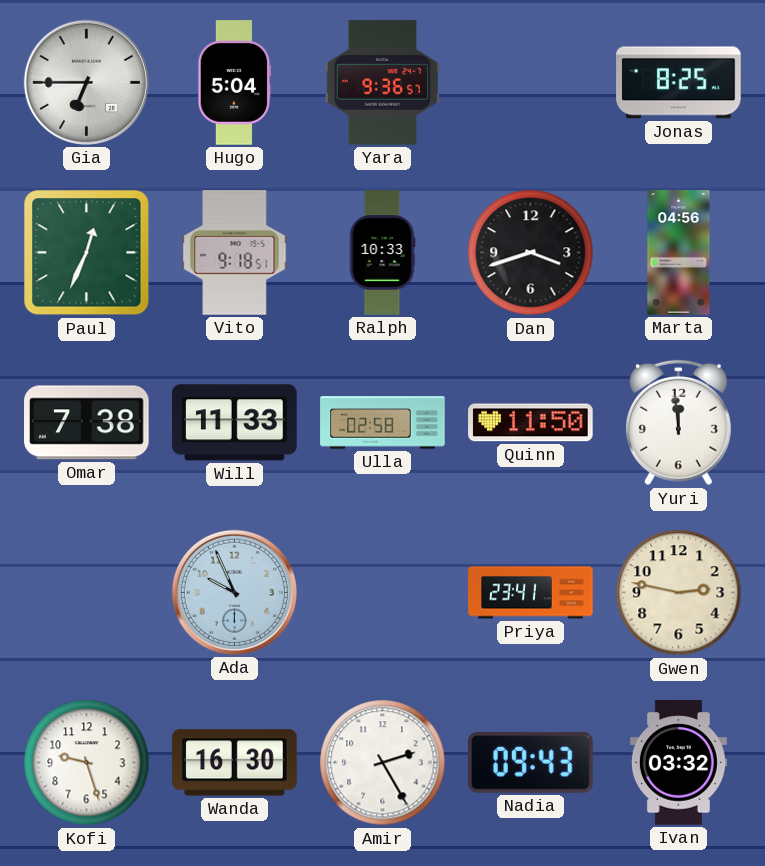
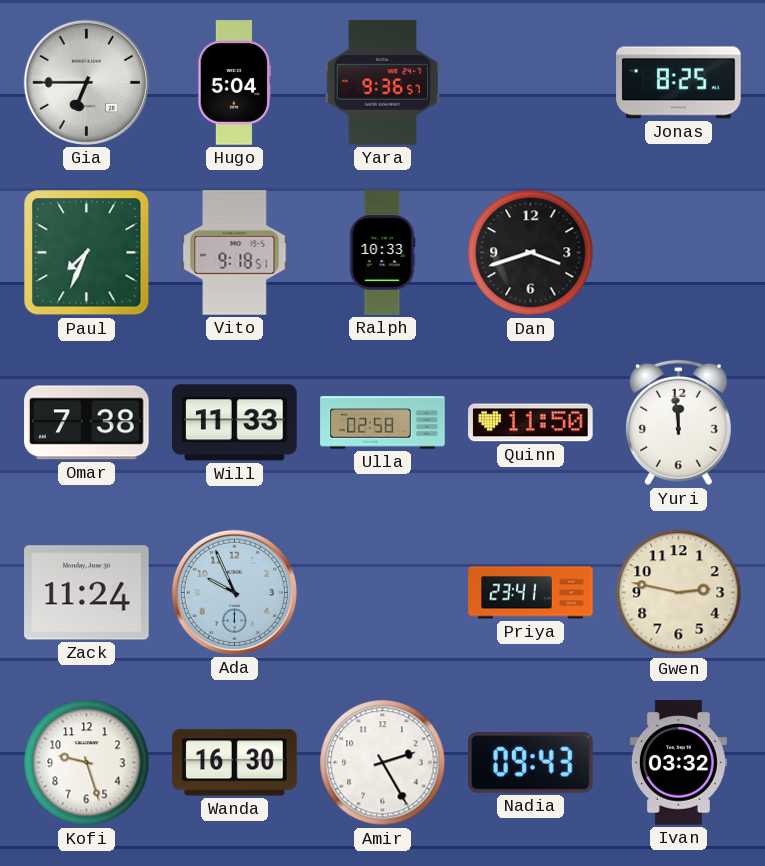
Paul: 12:34 -> 7:34
Marta: 04:56 -> none
Zack: none -> 11:24
